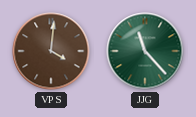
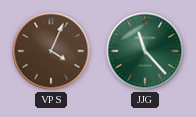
VPS: 4:01 -> 4:04
